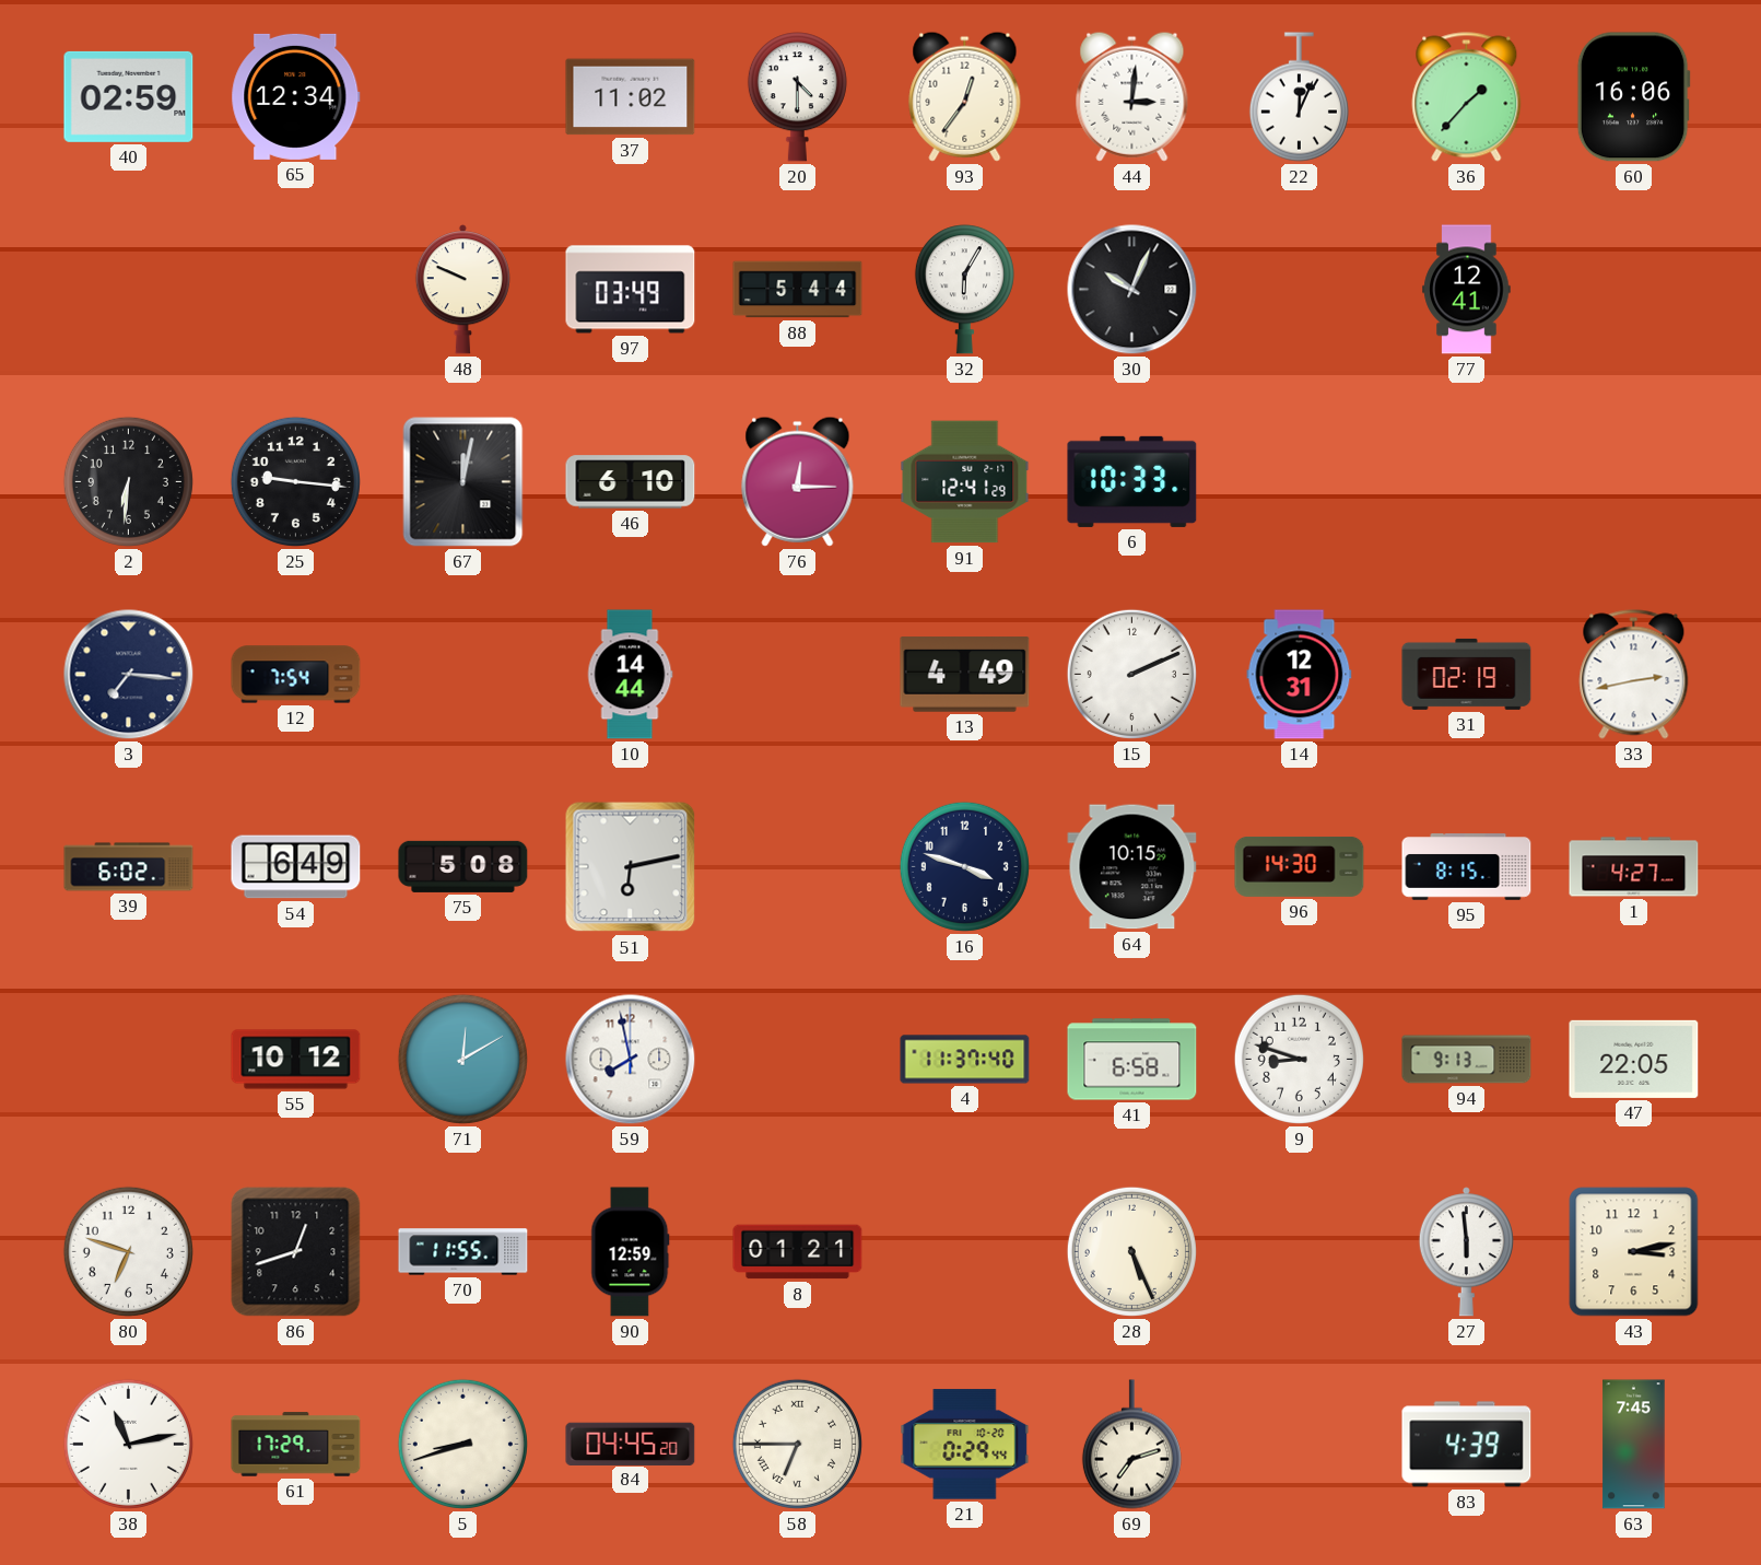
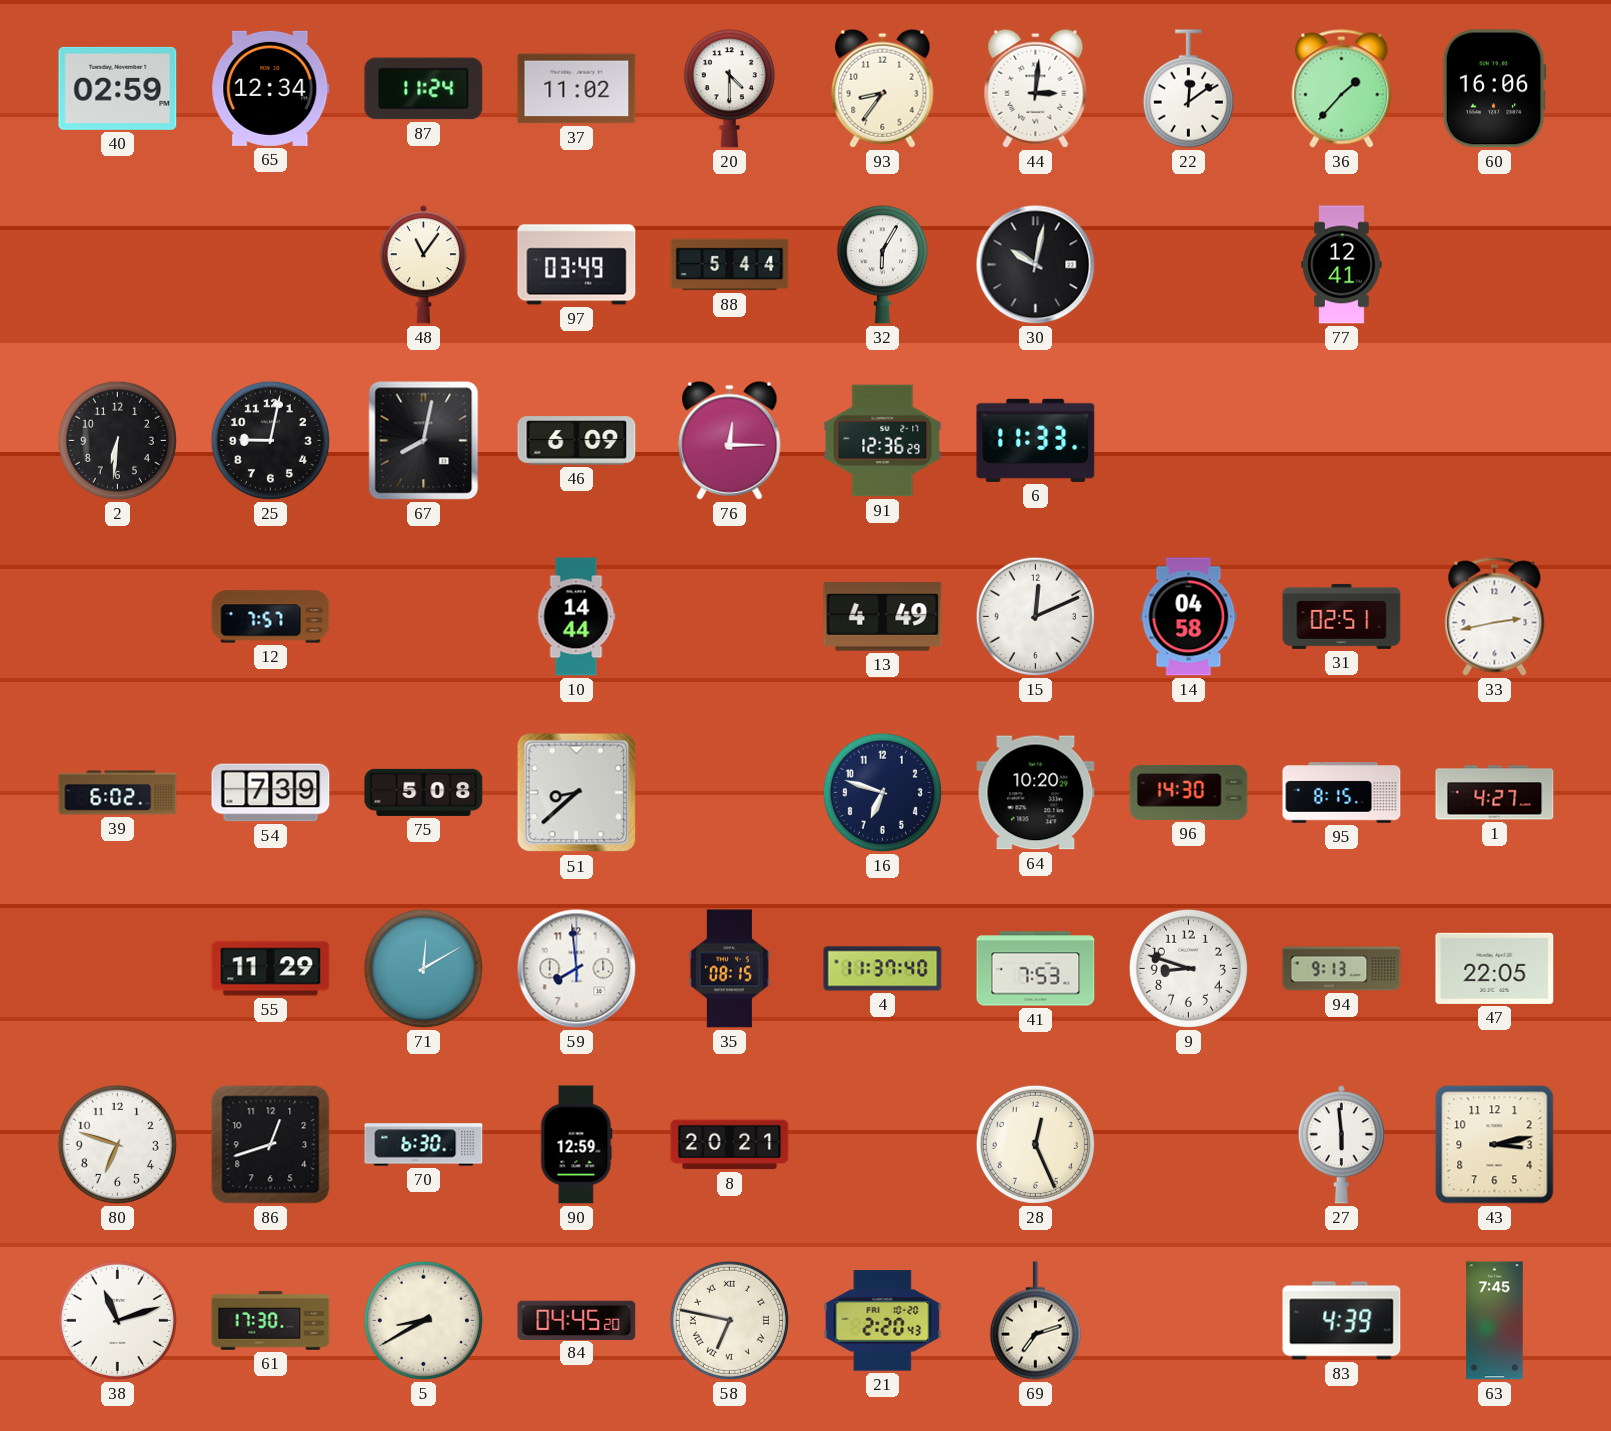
87: none -> 11:24
93: 12:36 -> 8:36
22: 12:04 -> 12:09
48: 9:49 -> 11:06
30: 10:04 -> 10:02
25: 9:16 -> 9:02
67: 12:02 -> 8:02
46: 6:10 -> 6:09
91: 12:41 -> 12:36
6: 10:33 -> 11:33
3: 7:16 -> none
12: 7:54 -> 7:57
15: 2:11 -> 12:11
14: 12:31 -> 04:58
31: 02:19 -> 02:51
54: 6:49 -> 7:39
51: 6:13 -> 8:38
16: 3:48 -> 6:48
64: 10:15 -> 10:20
55: 10:12 -> 11:29
59: 7:58 -> 7:59
35: none -> 08:15
41: 6:58 -> 7:53
70: 11:55 -> 6:30
8: 01:21 -> 20:21
28: 5:26 -> 12:26
38: 11:13 -> 11:12
61: 17:29 -> 17:30
5: 8:42 -> 8:40
58: 6:45 -> 6:47
21: 0:29 -> 2:20
